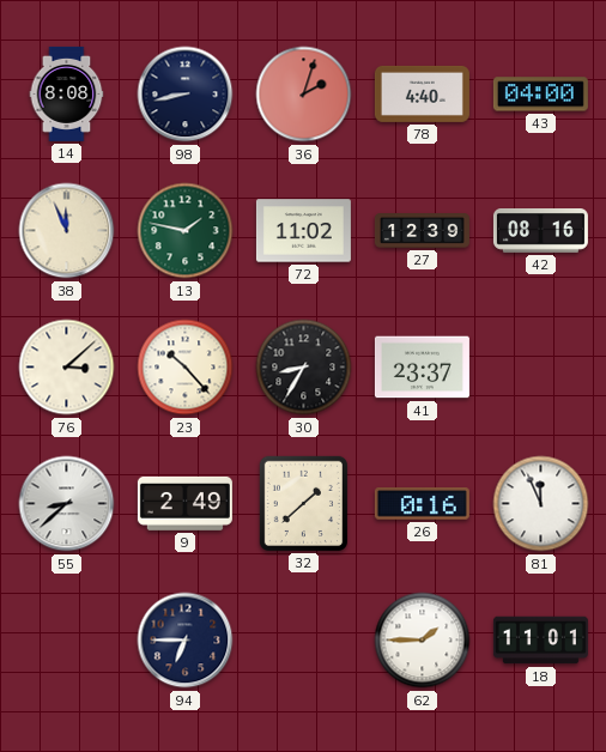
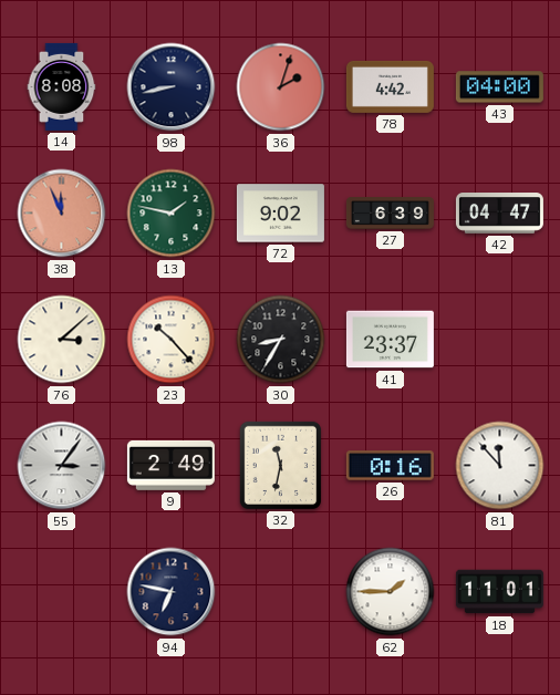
78: 4:40 -> 4:42
38 dial: cream -> salmon
72: 11:02 -> 9:02
27: 12:39 -> 6:39
42: 08:16 -> 04:47
55: 8:38 -> 3:06
32: 1:38 -> 11:32
81: 11:56 -> 11:53
94: 6:45 -> 6:47
